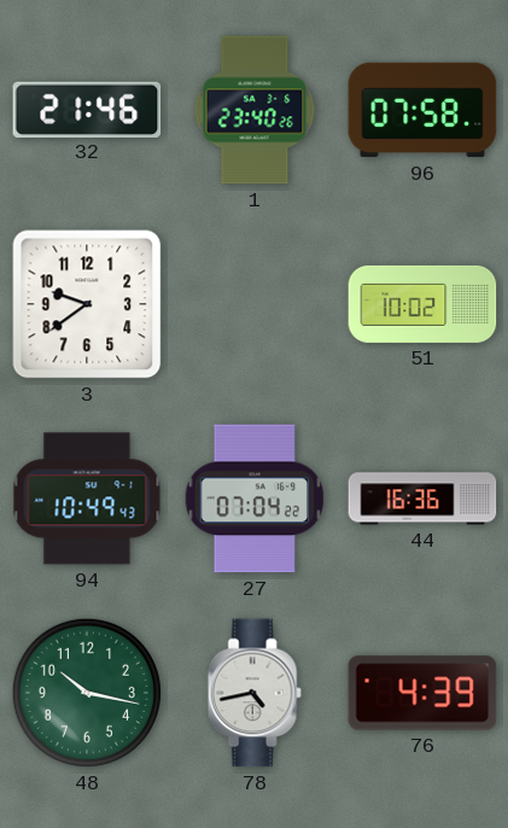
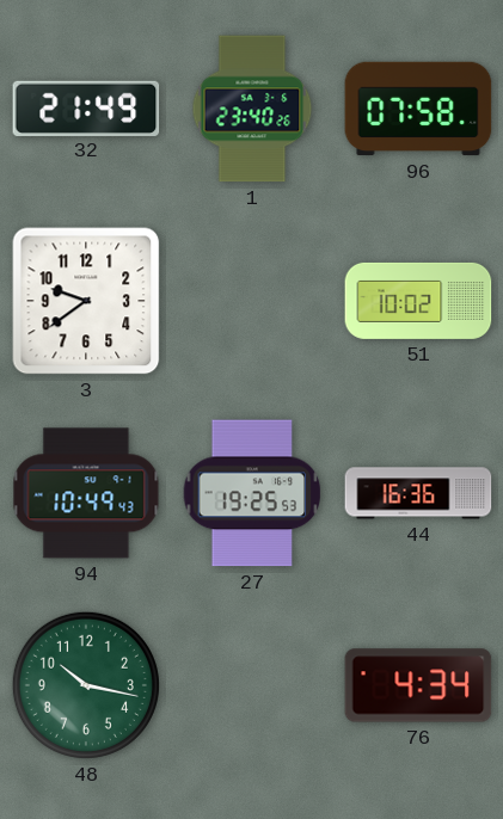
32: 21:46 -> 21:49
27: 07:04 -> 19:25
78: 4:43 -> none
76: 4:39 -> 4:34
